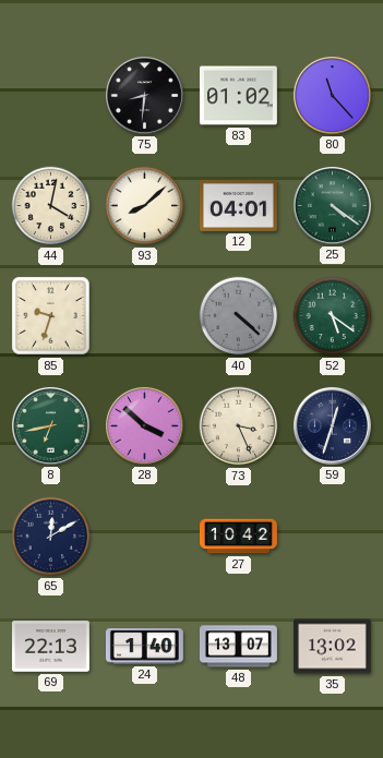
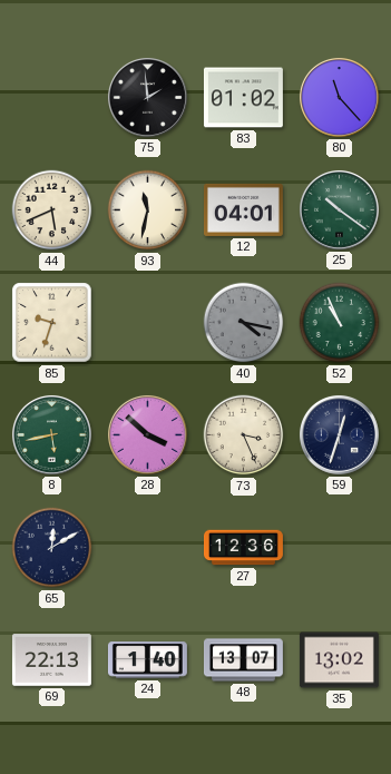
75: 8:31 -> 1:59
44: 4:02 -> 5:41
93: 8:08 -> 11:32
25: 4:21 -> 10:21
40: 4:22 -> 4:17
52: 5:21 -> 10:56
8: 6:43 -> 5:43
27: 10:42 -> 12:36
